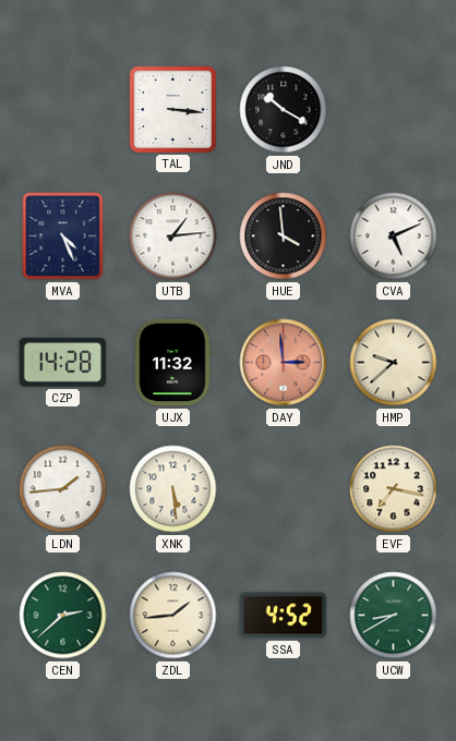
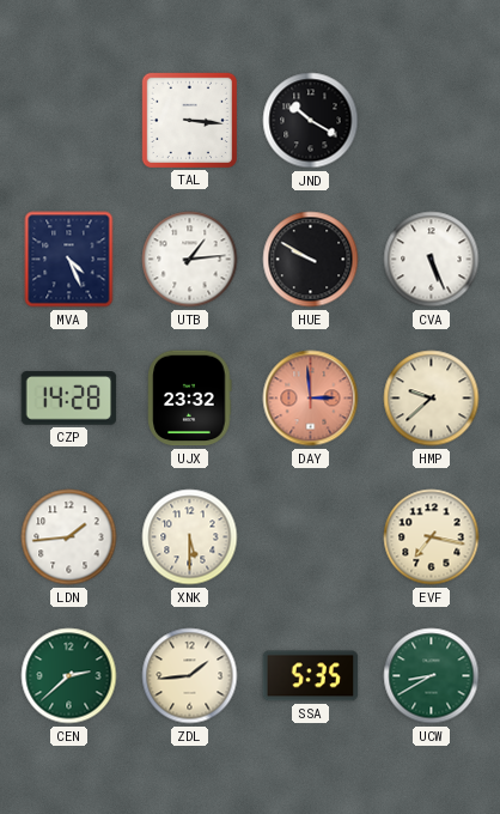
HUE: 3:59 -> 9:50
CVA: 5:11 -> 5:26
UJX: 11:32 -> 23:32
XNK: 5:29 -> 5:30
SSA: 4:52 -> 5:35
